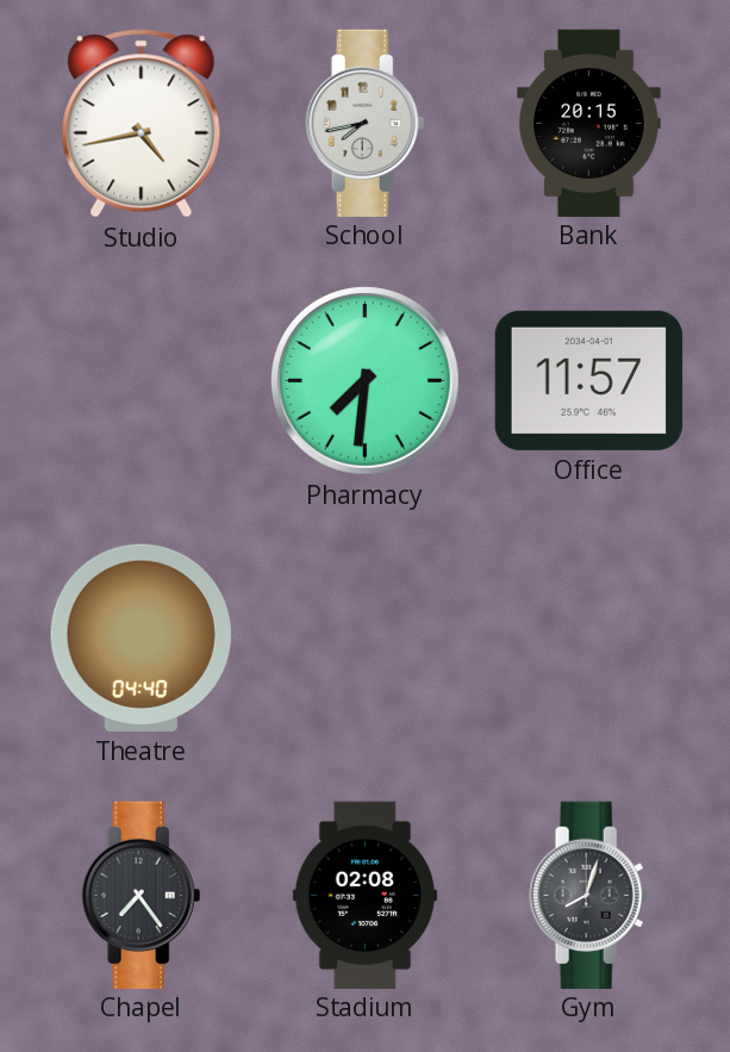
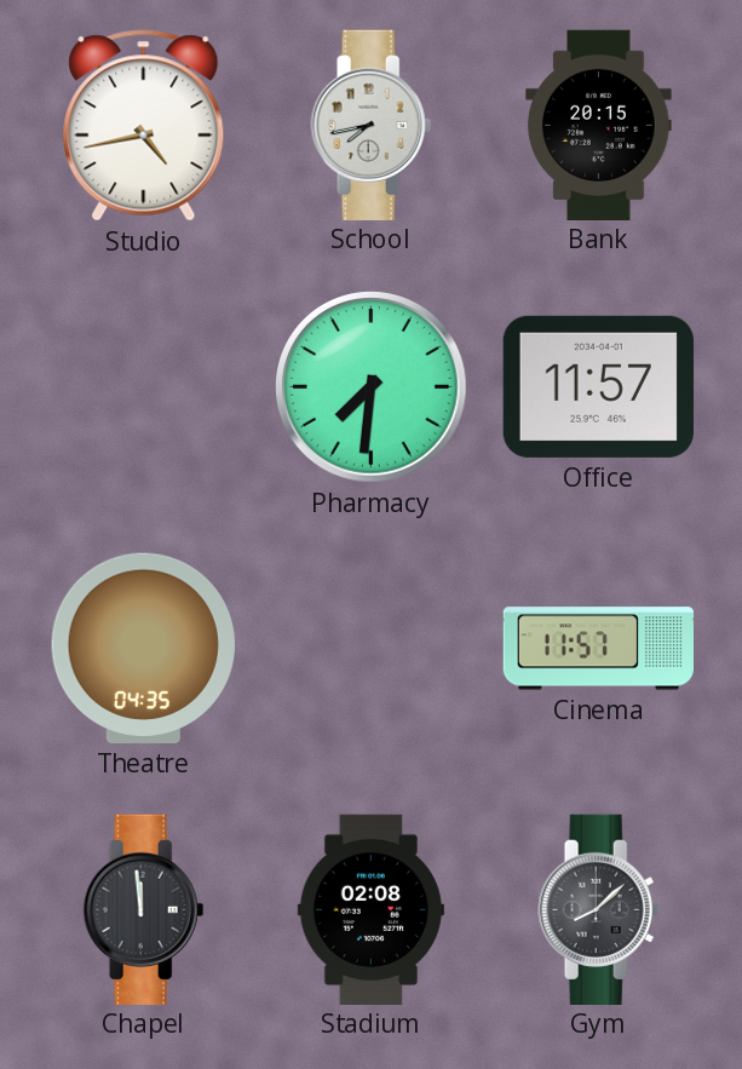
Theatre: 04:40 -> 04:35
Cinema: none -> 11:57
Chapel: 7:24 -> 11:59
Gym: 8:03 -> 8:08
